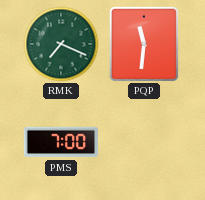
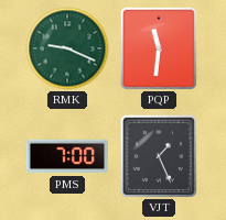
RMK: 7:19 -> 9:19
VJT: none -> 1:26
